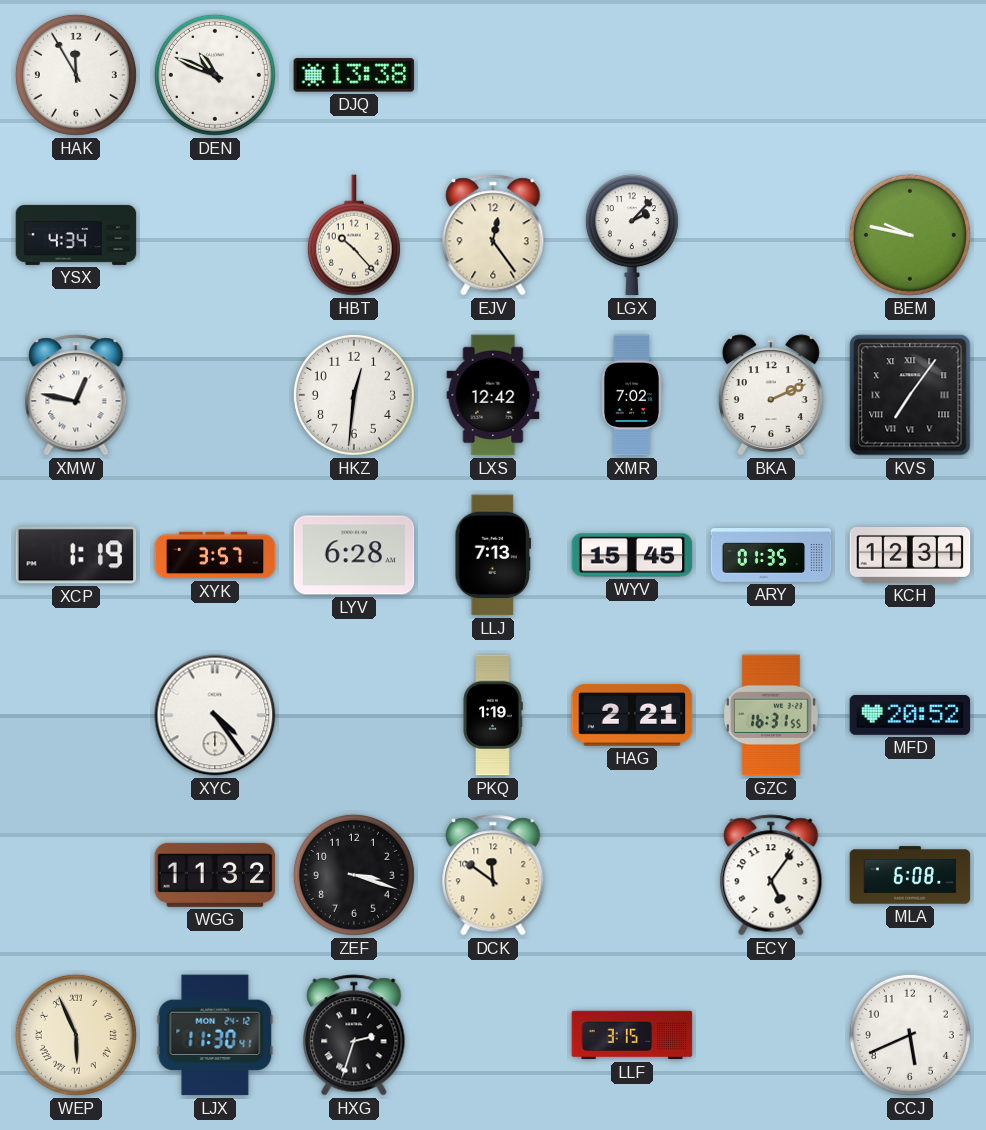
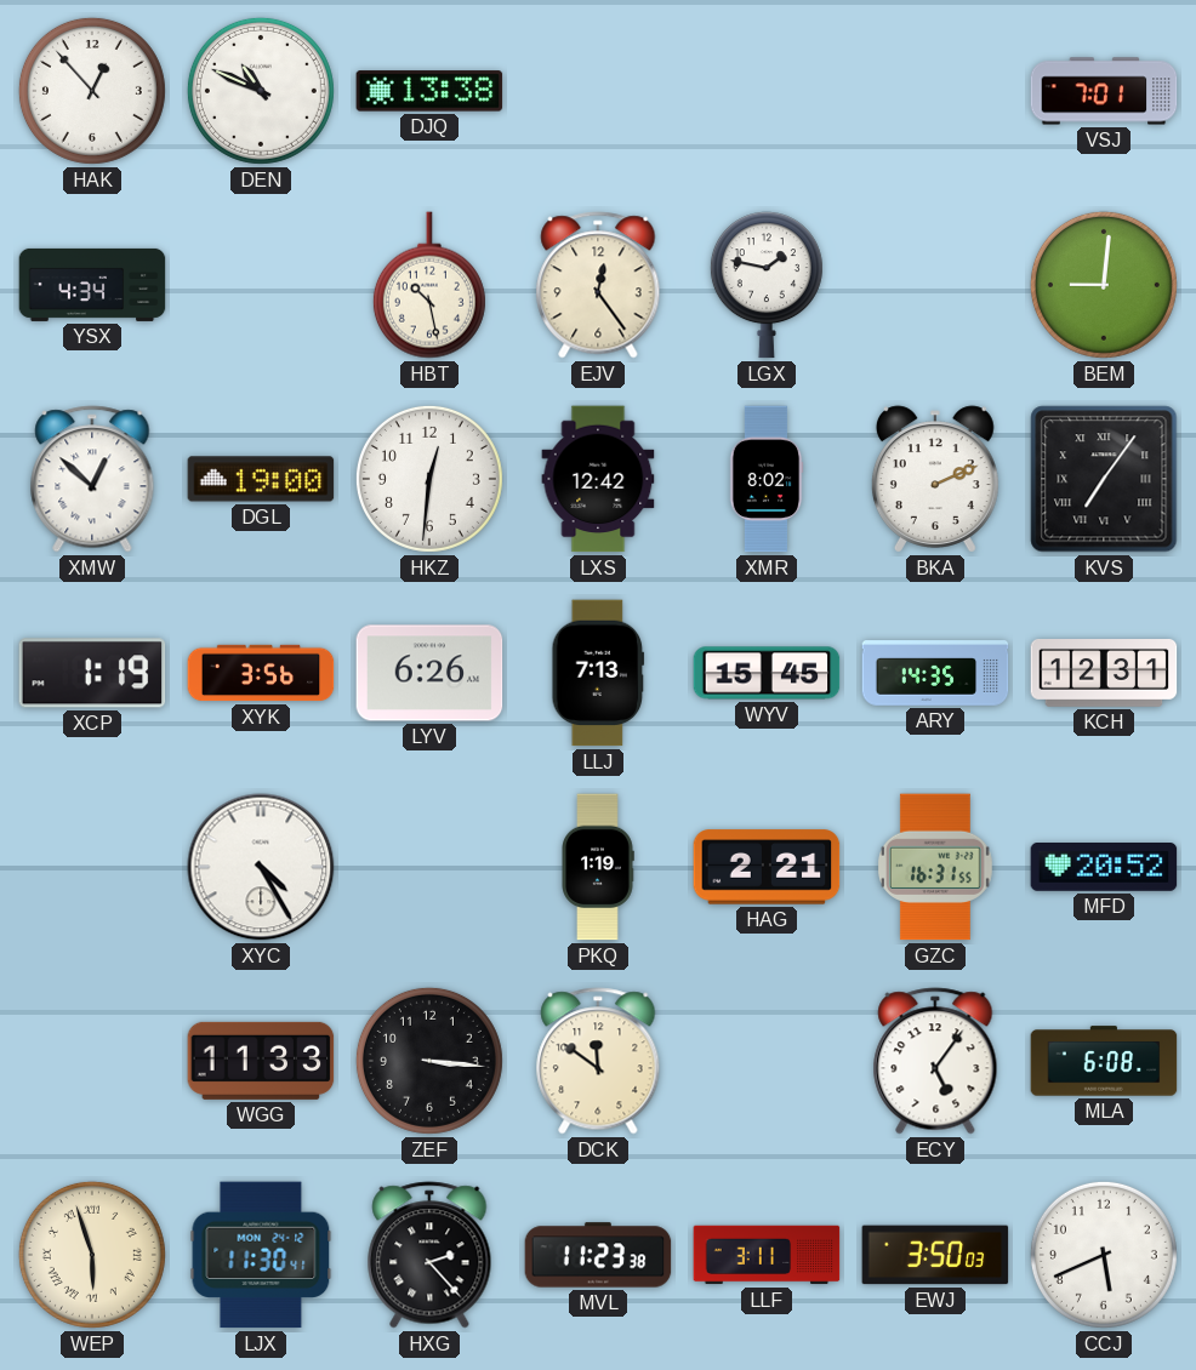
HAK: 11:55 -> 12:53
VSJ: none -> 7:01
HBT: 10:23 -> 10:28
LGX: 2:07 -> 1:47
BEM: 9:47 -> 9:01
XMW: 12:47 -> 12:52
DGL: none -> 19:00
XMR: 7:02 -> 8:02
XYK: 3:57 -> 3:56
LYV: 6:28 -> 6:26
ARY: 01:35 -> 14:35
XYC: 4:24 -> 4:25
WGG: 11:32 -> 11:33
ZEF: 3:18 -> 3:16
WEP: 5:56 -> 5:57
HXG: 2:33 -> 2:23
MVL: none -> 11:23
LLF: 3:15 -> 3:11
EWJ: none -> 3:50
